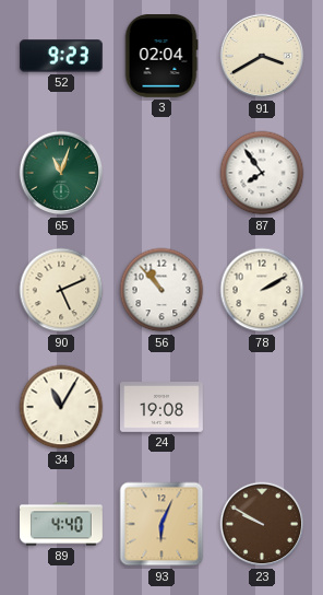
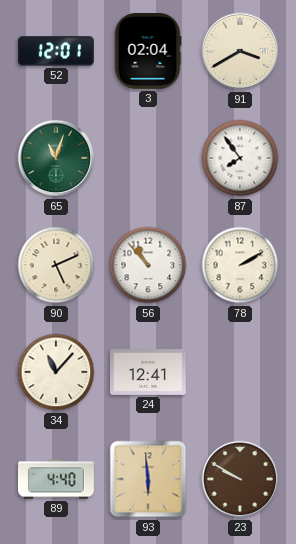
52: 9:23 -> 12:01
34: 11:05 -> 11:07
24: 19:08 -> 12:41
93: 6:04 -> 5:59
